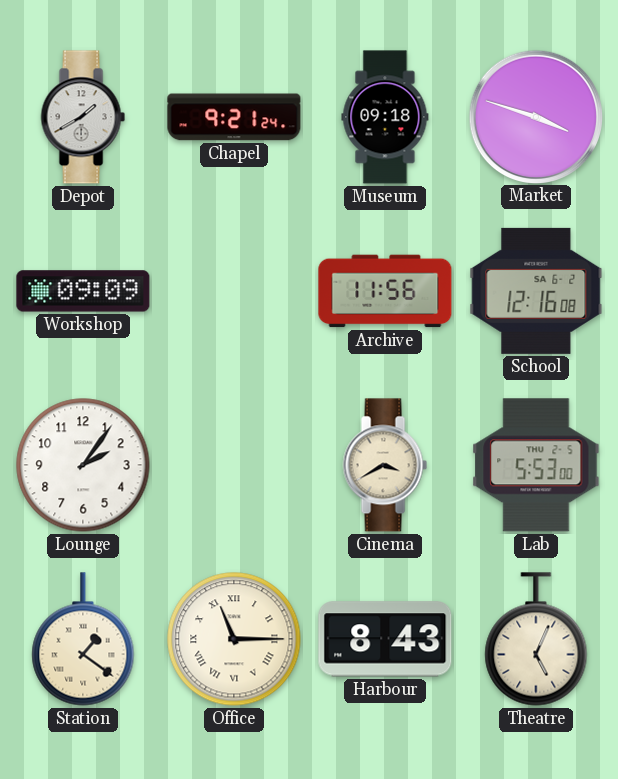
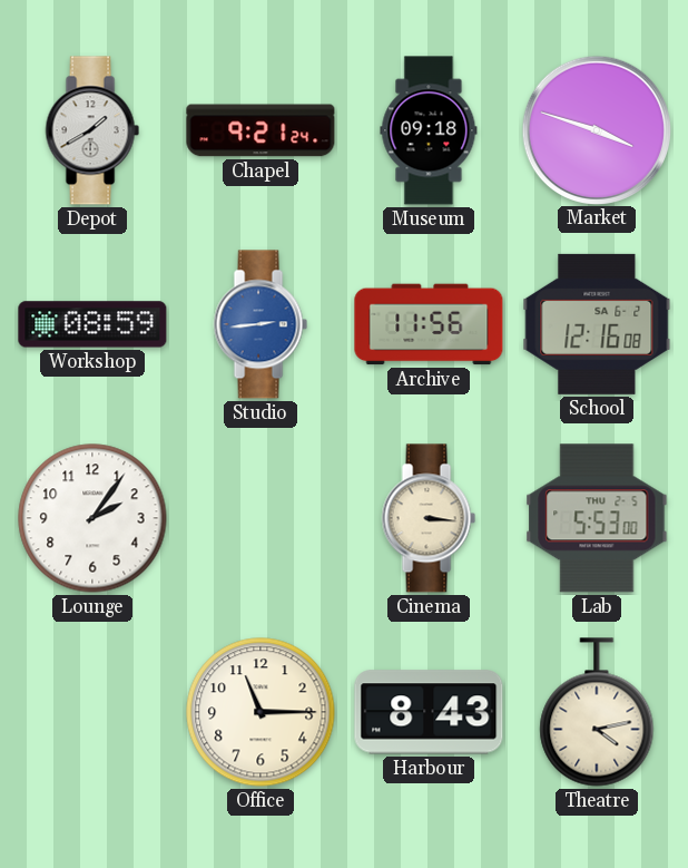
Workshop: 09:09 -> 08:59
Studio: none -> 2:44
Cinema: 3:40 -> 3:16
Station: 1:21 -> none
Office numerals: Roman -> Arabic
Theatre: 5:04 -> 4:13
